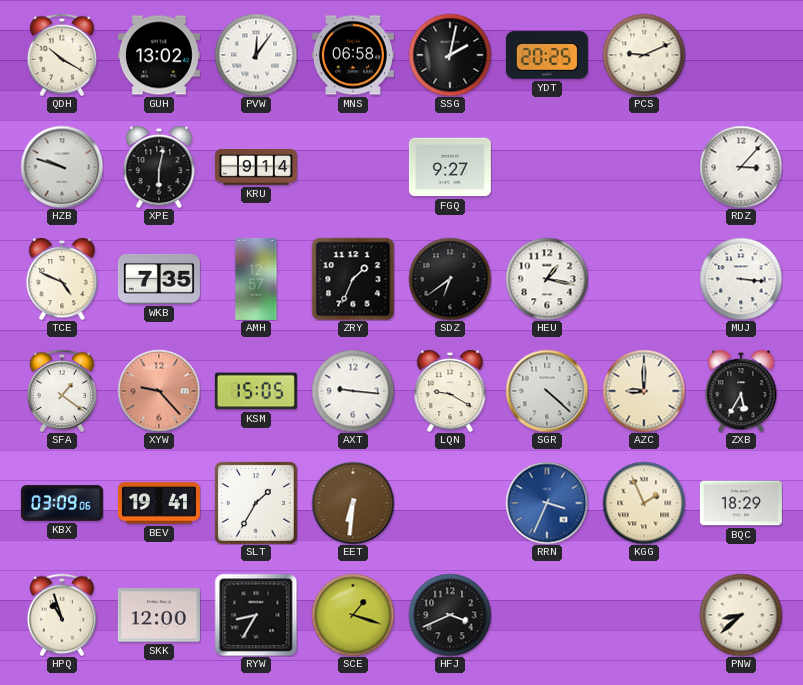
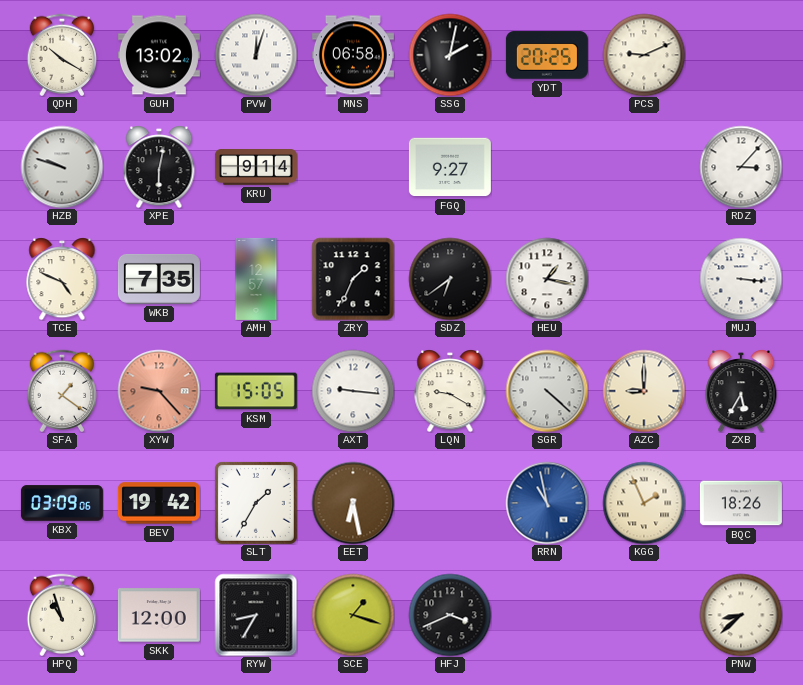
PVW: 12:06 -> 12:03
BEV: 19:41 -> 19:42
EET: 6:31 -> 6:28
RRN: 3:34 -> 10:58
BQC: 18:29 -> 18:26
